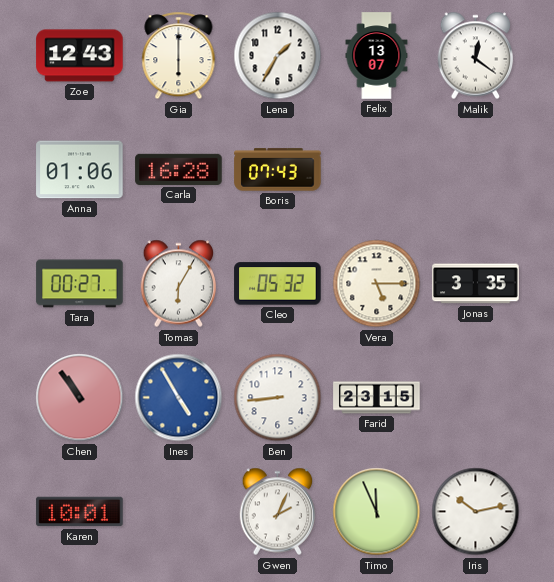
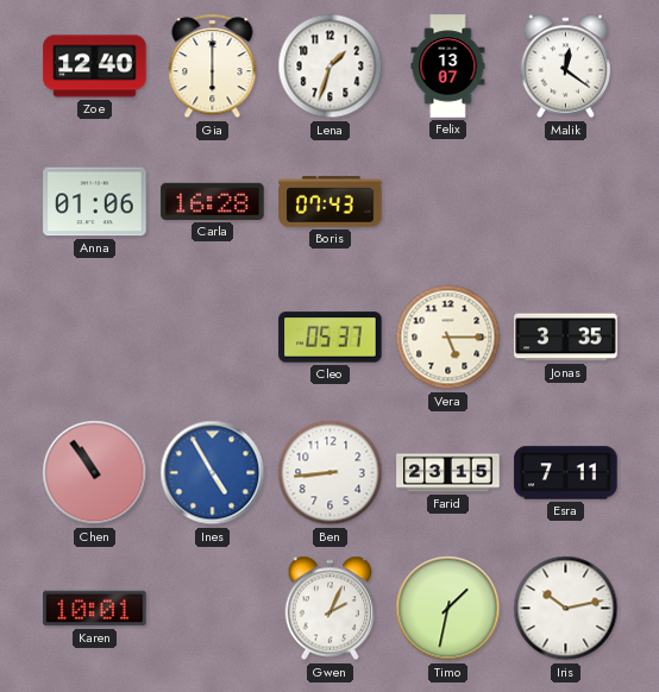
Zoe: 12:43 -> 12:40
Lena: 1:35 -> 1:33
Tara: 00:27 -> none
Tomas: 6:05 -> none
Cleo: 05:32 -> 05:37
Esra: none -> 7:11
Timo: 11:56 -> 1:32
